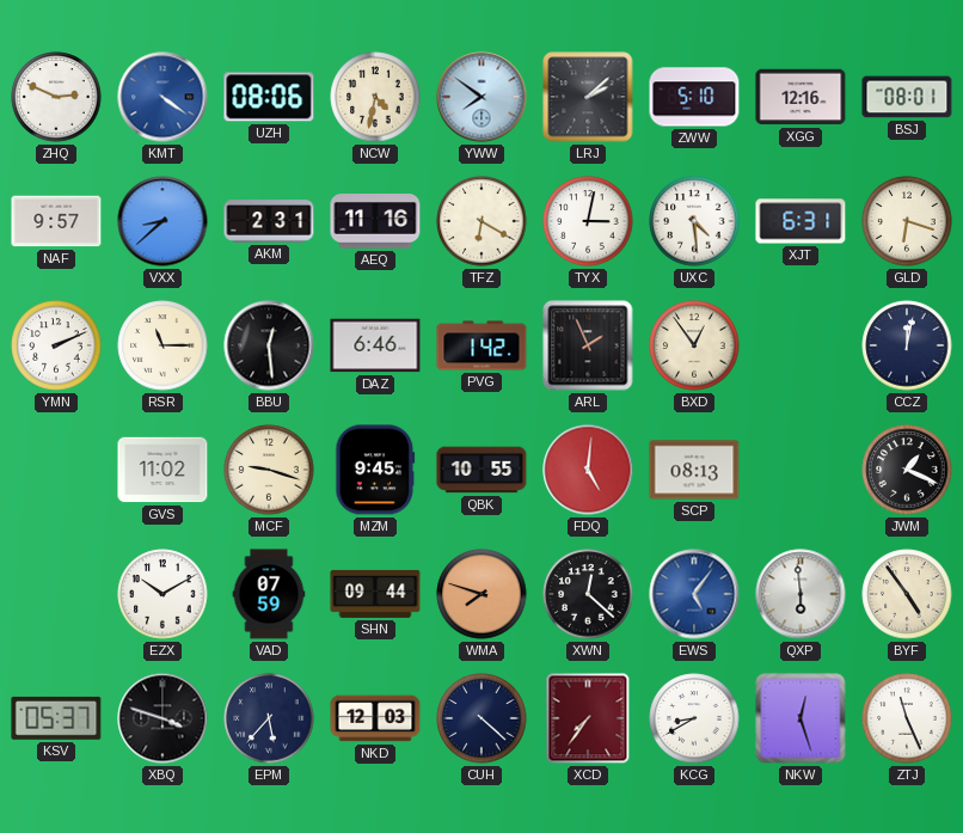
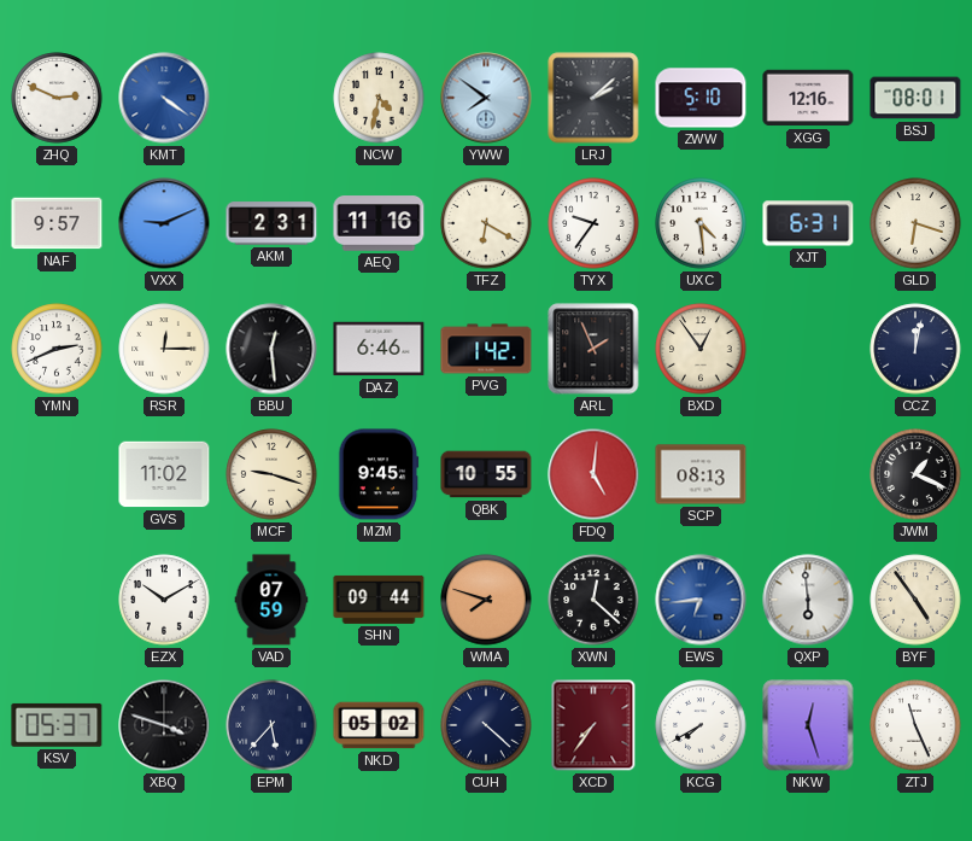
UZH: 08:06 -> none
VXX: 8:38 -> 9:11
TYX: 3:02 -> 9:36
YMN: 2:11 -> 2:41
RSR: 11:15 -> 12:15
EWS: 5:06 -> 6:44
NKD: 12:03 -> 05:02
KCG: 8:40 -> 7:40
